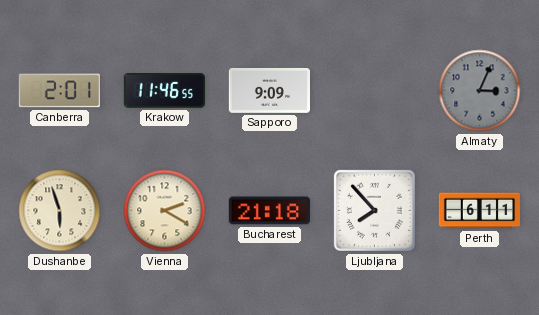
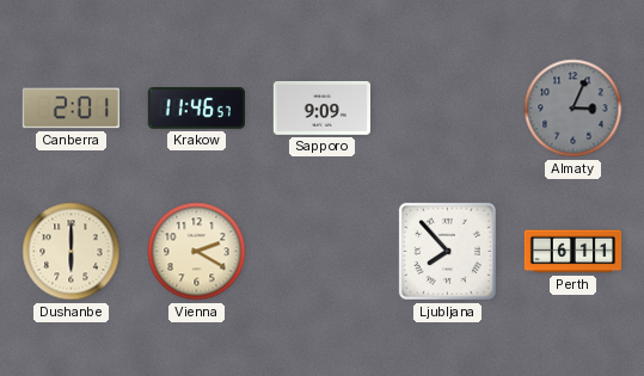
Krakow: 11:46:55 -> 11:46:57
Dushanbe: 5:57 -> 6:00
Bucharest: 21:18 -> none
